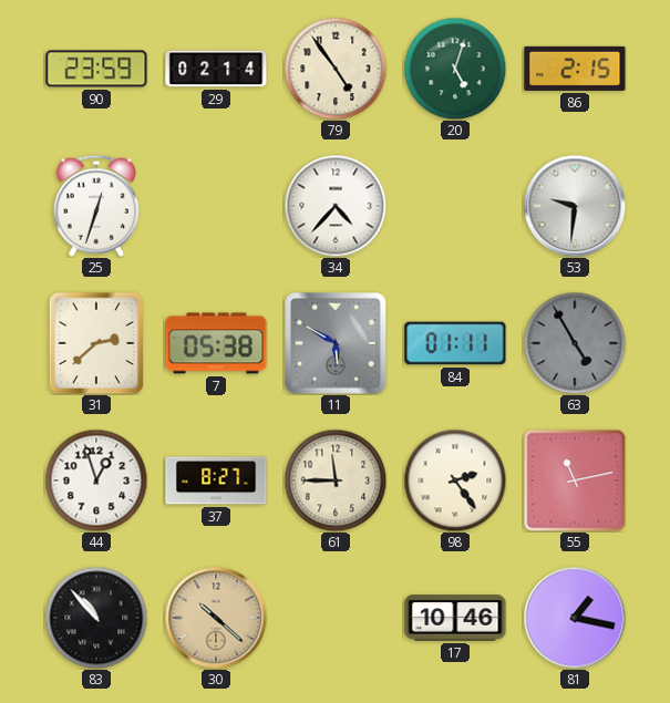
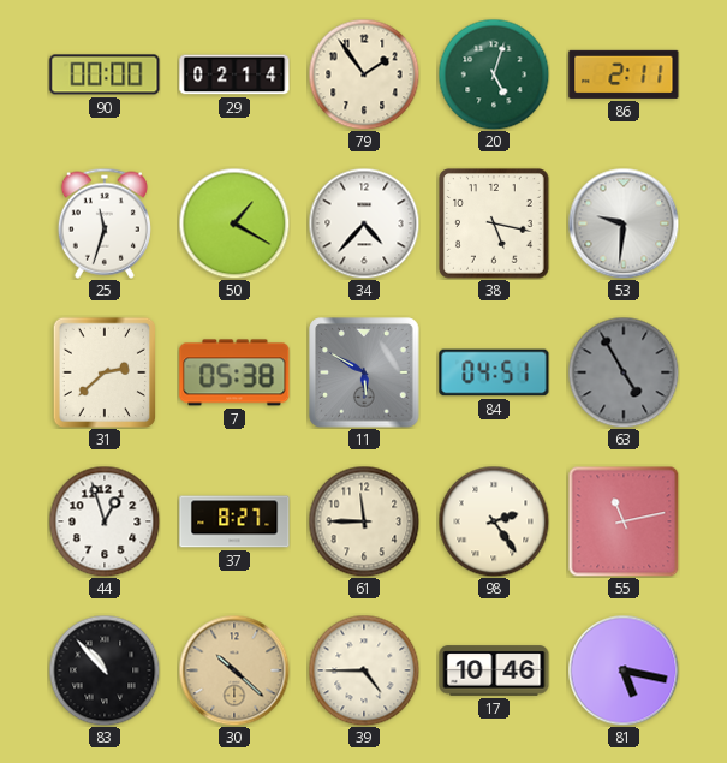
90: 23:59 -> 00:00
79: 4:54 -> 1:54
86: 2:15 -> 2:11
25: 12:33 -> 11:33
50: none -> 1:20
38: none -> 5:17
84: 01:11 -> 04:51
39: none -> 4:45
81: 1:17 -> 5:17
